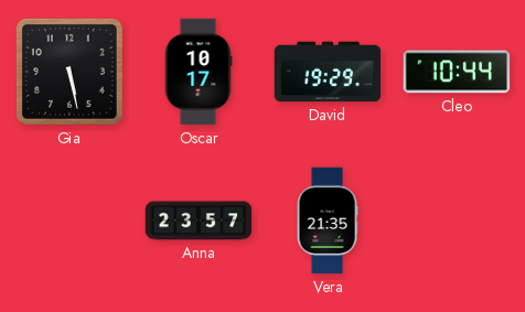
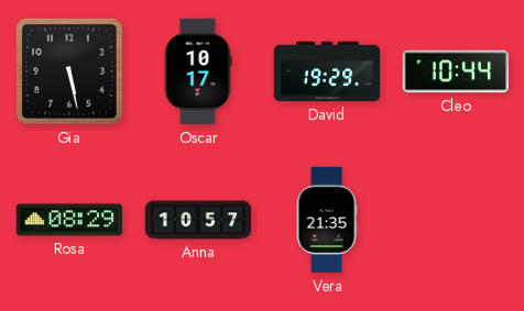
Rosa: none -> 08:29
Anna: 23:57 -> 10:57
